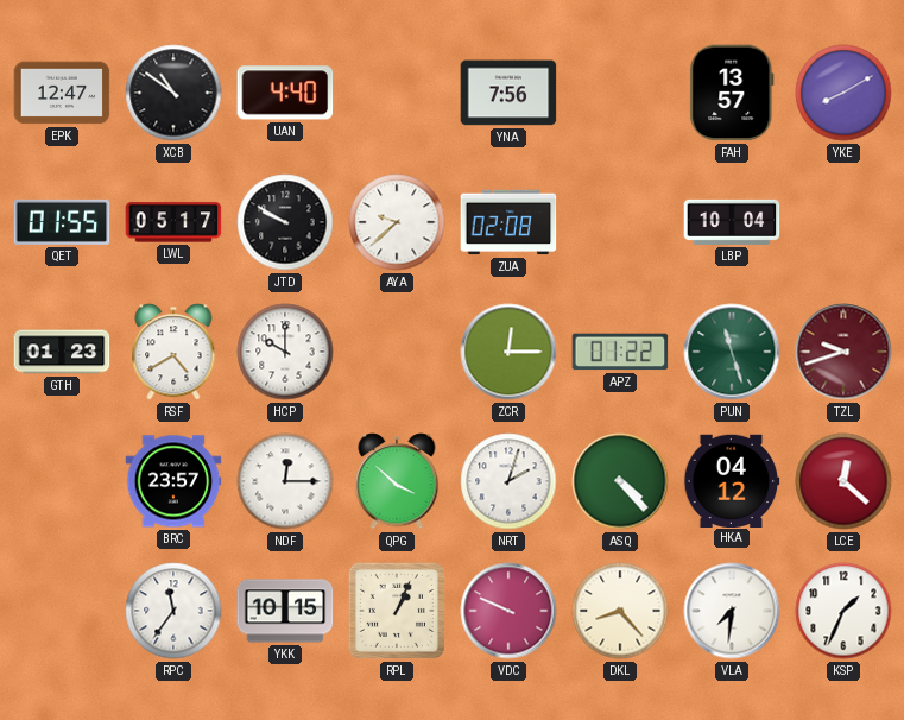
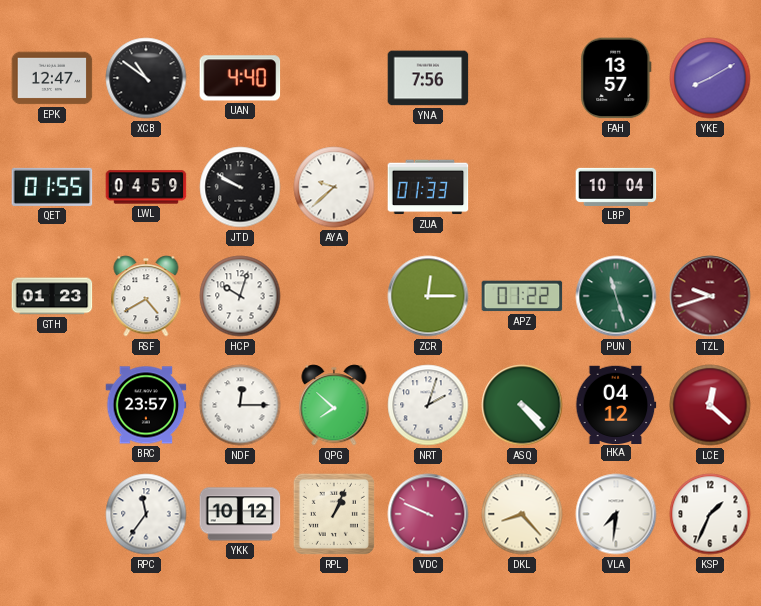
LWL: 05:17 -> 04:59
ZUA: 02:08 -> 01:33
HCP: 10:00 -> 10:03
QPG: 3:52 -> 7:52
YKK: 10:15 -> 10:12
